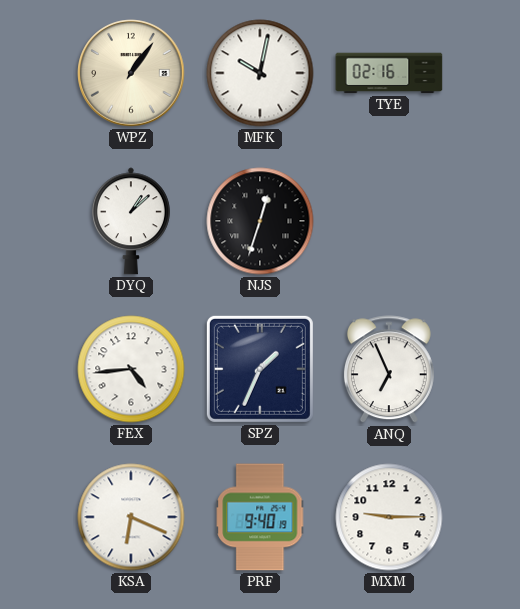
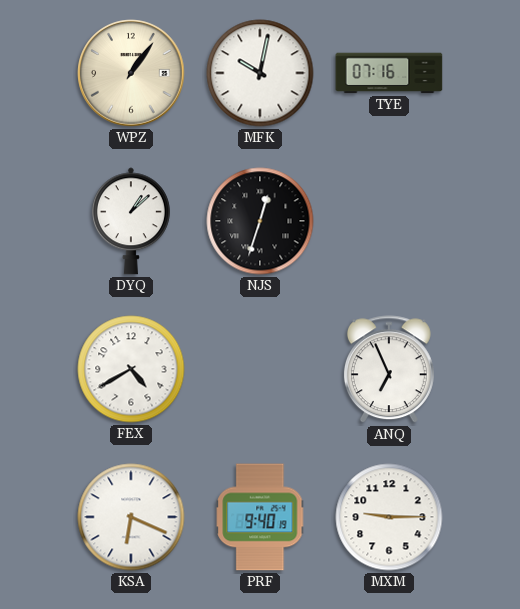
TYE: 02:16 -> 07:16
FEX: 4:44 -> 4:40
SPZ: 1:34 -> none
